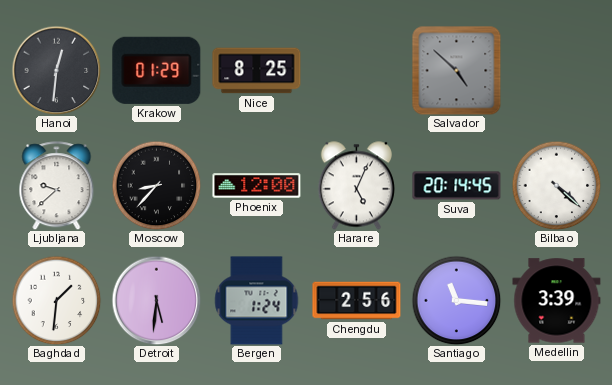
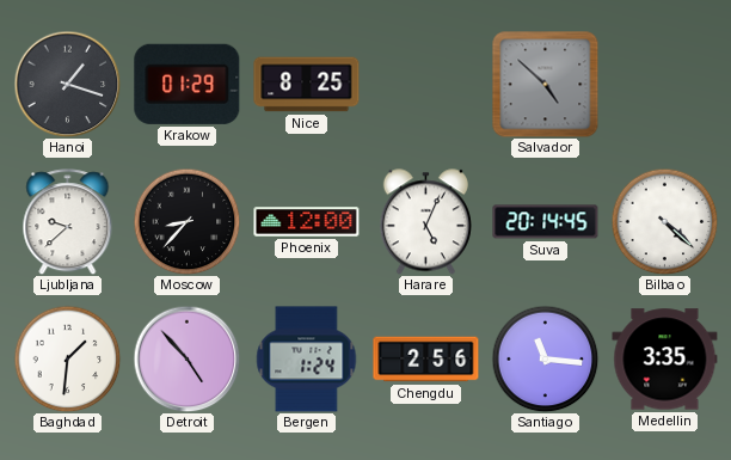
Hanoi: 12:31 -> 1:18
Detroit: 5:31 -> 4:53
Medellin: 3:39 -> 3:35
